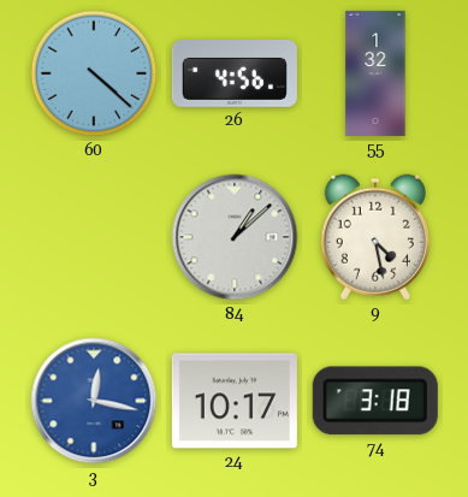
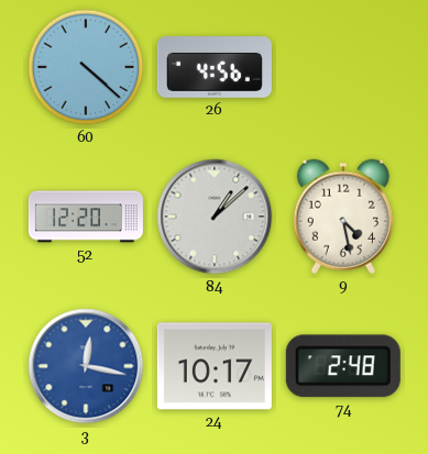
55: 1:32 -> none
52: none -> 12:20
74: 3:18 -> 2:48
